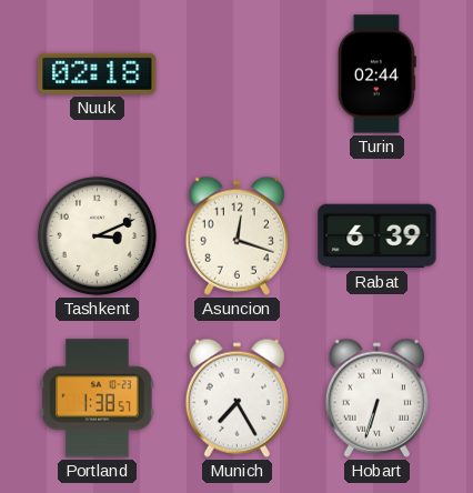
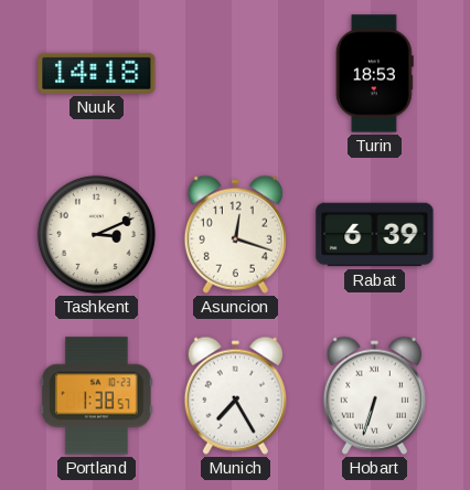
Nuuk: 02:18 -> 14:18
Turin: 02:44 -> 18:53
